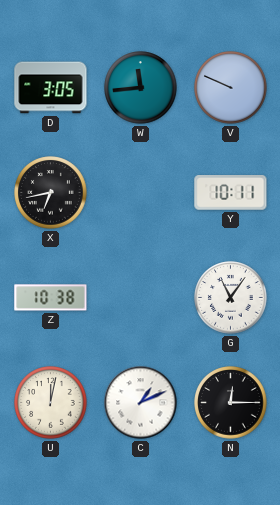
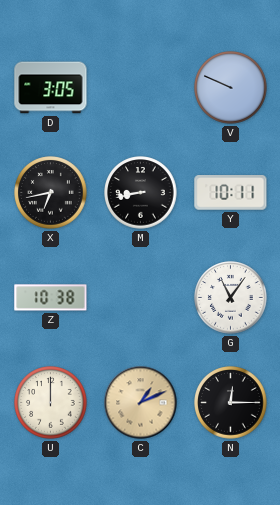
W: 11:44 -> none
M: none -> 8:43
U: 12:02 -> 12:00
C dial: white -> champagne
